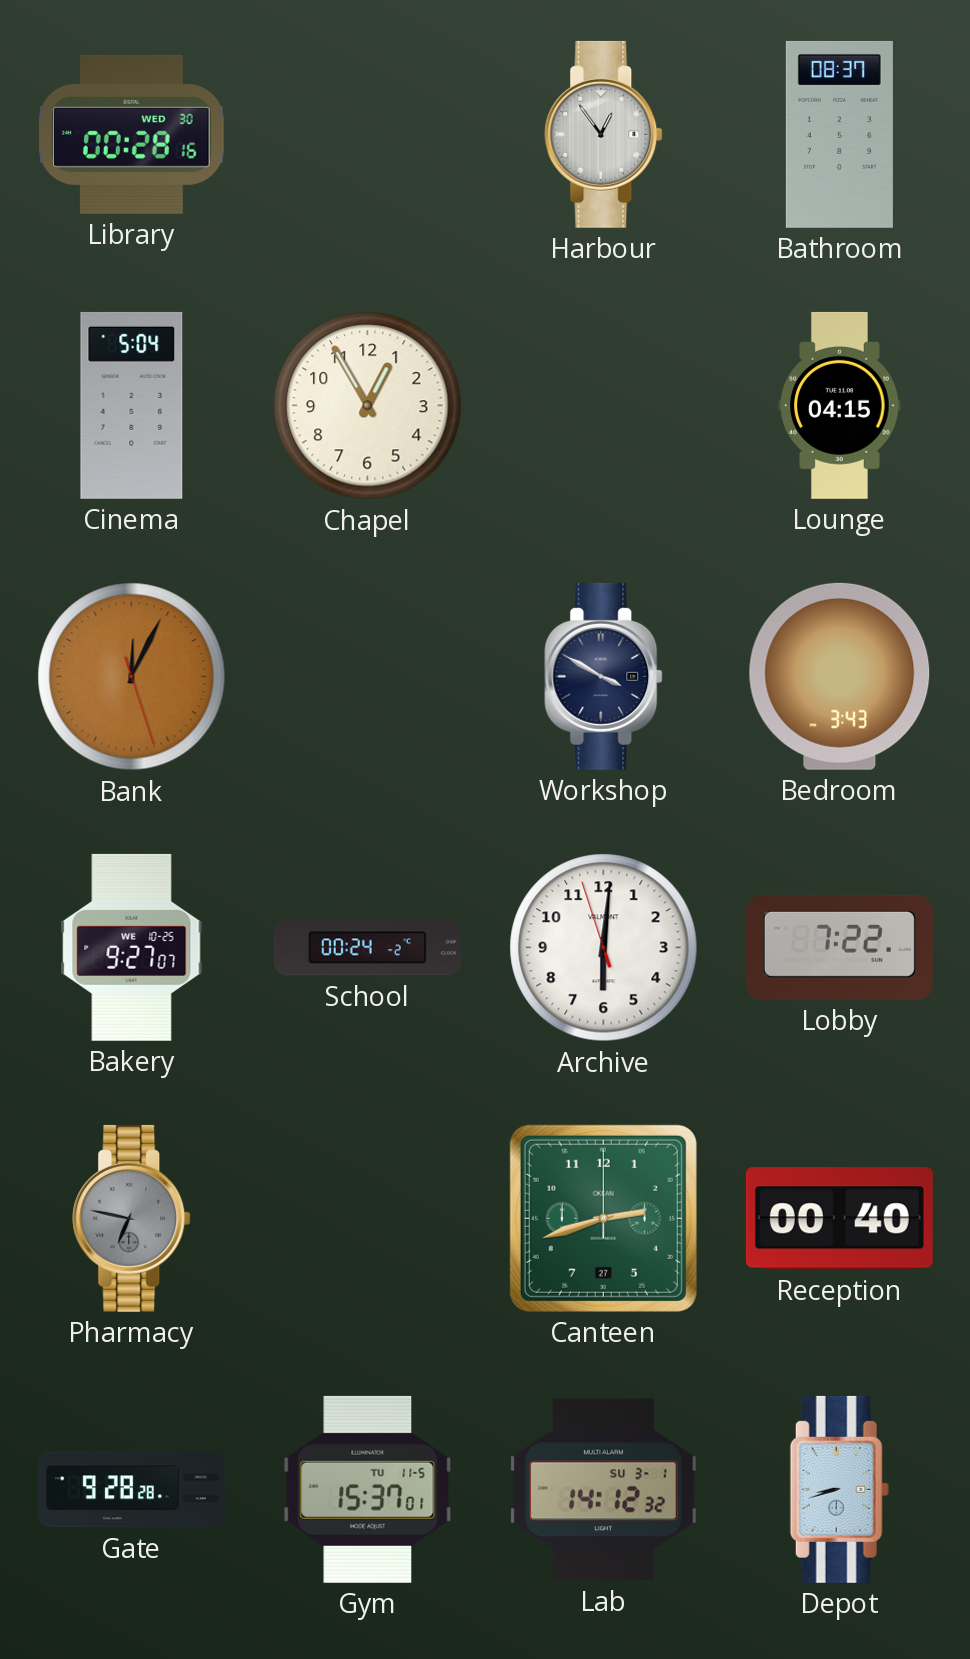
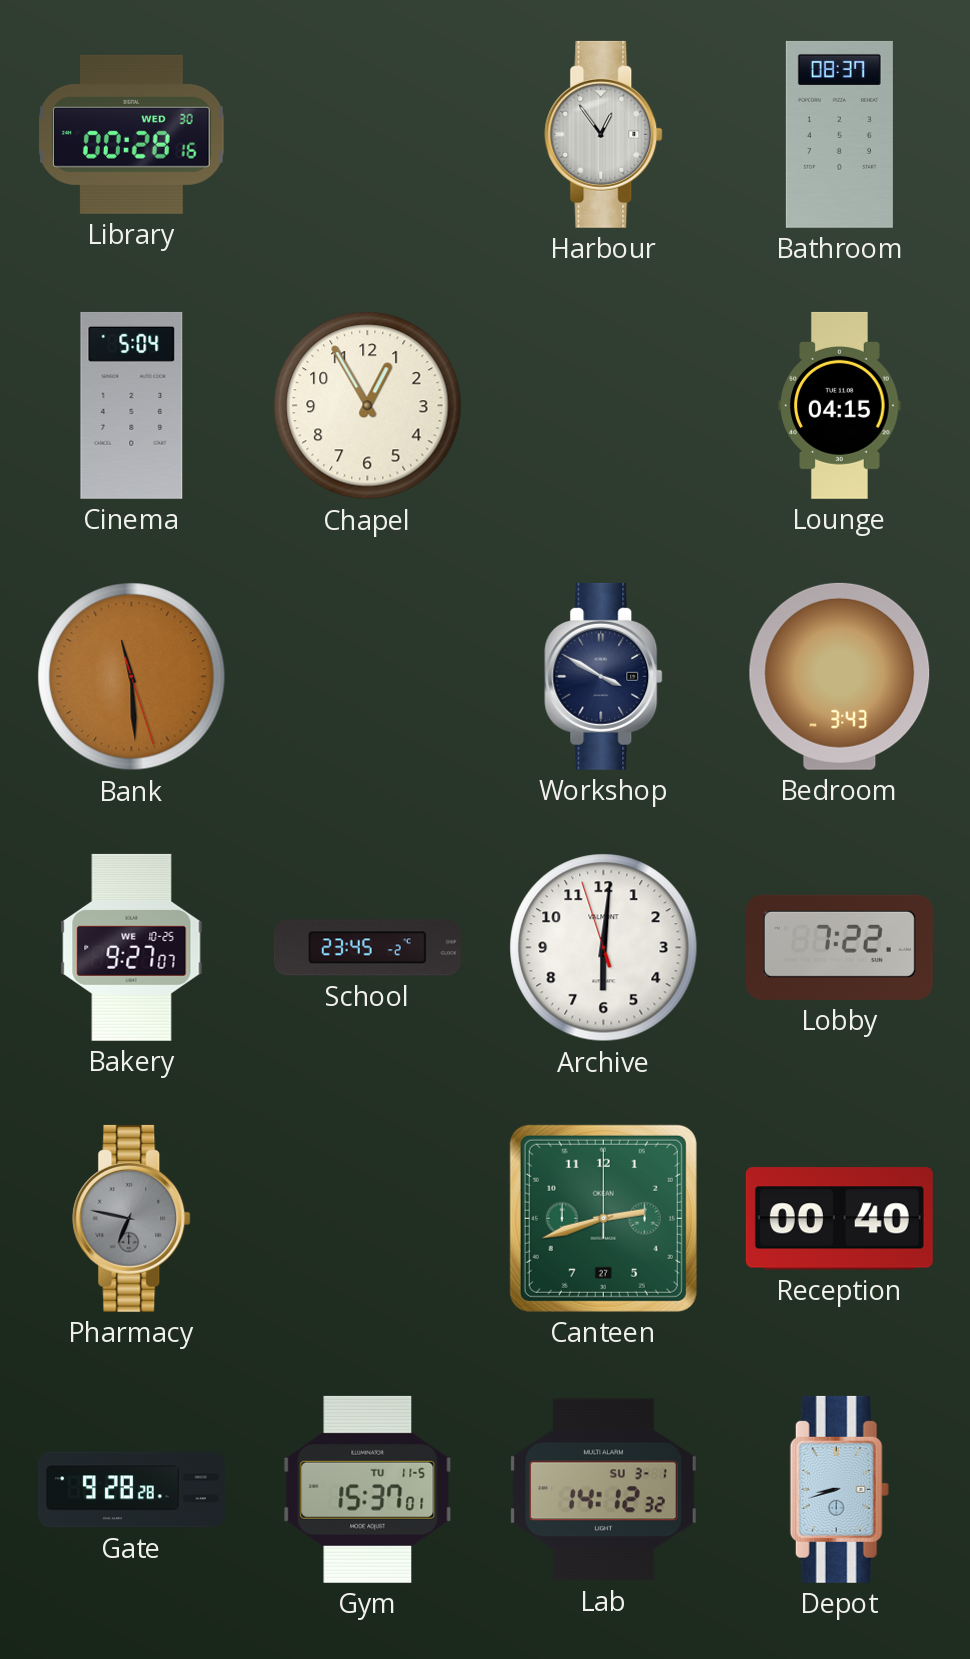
Bank: 12:04 -> 11:29
School: 00:24 -> 23:45
